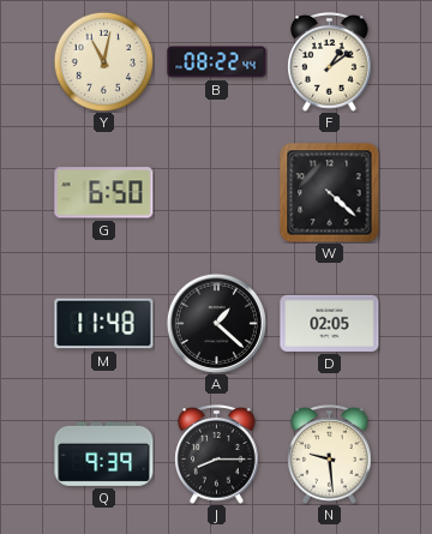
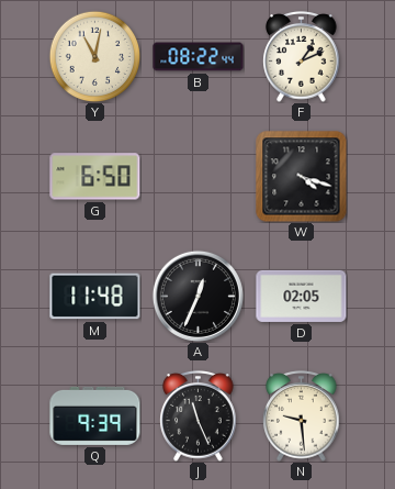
F: 1:09 -> 1:11
W: 4:22 -> 4:18
A: 1:22 -> 12:34
J: 8:15 -> 11:26
